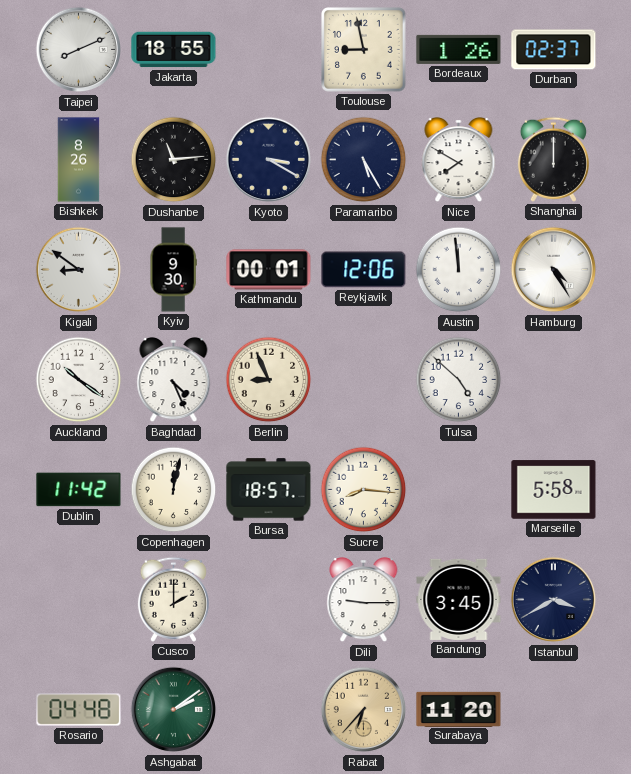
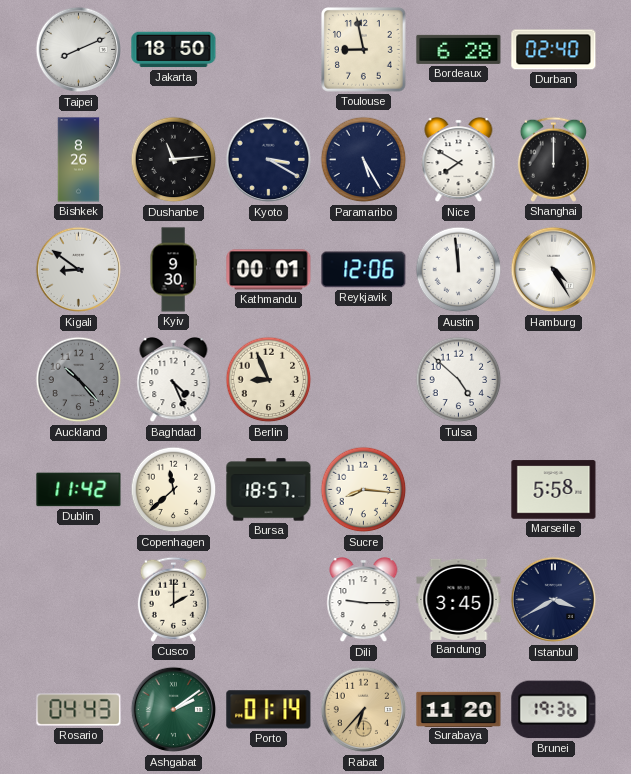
Jakarta: 18:55 -> 18:50
Bordeaux: 1:26 -> 6:28
Durban: 02:37 -> 02:40
Auckland: 10:21 -> 10:23
Auckland dial: white -> grey
Copenhagen: 12:02 -> 11:38
Rosario: 04:48 -> 04:43
Porto: none -> 01:14
Brunei: none -> 19:36
